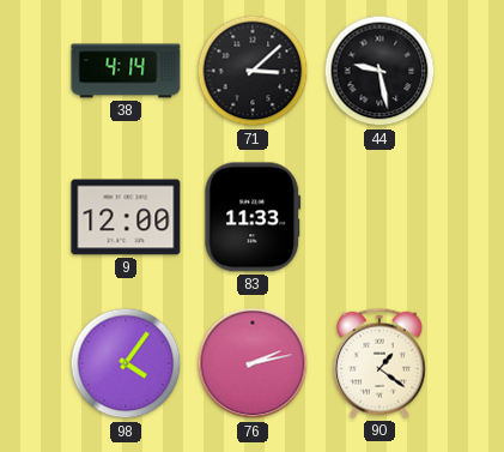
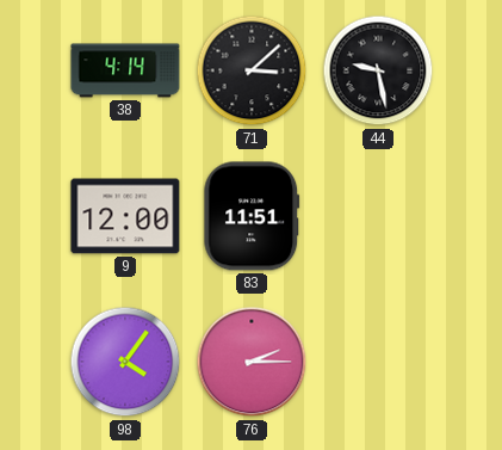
83: 11:33 -> 11:51
76: 2:13 -> 2:15
90: 1:21 -> none
